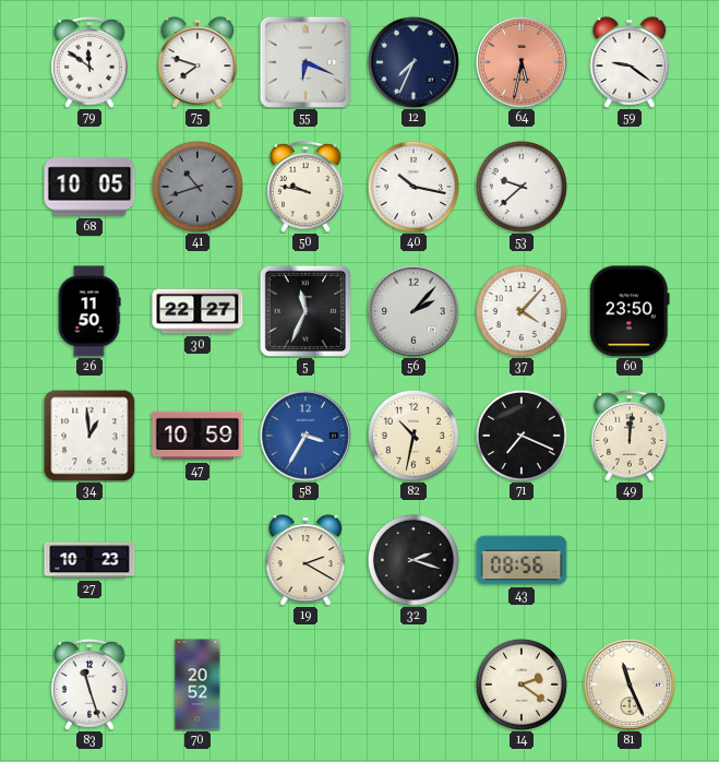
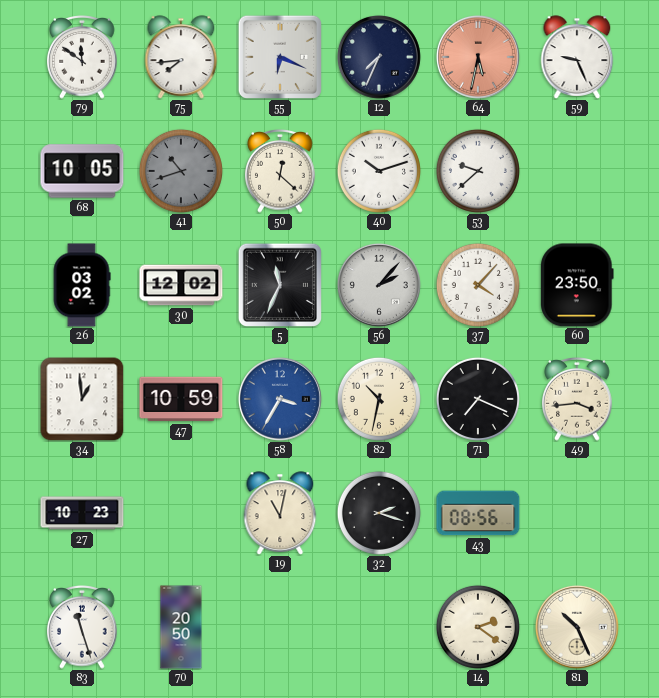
75: 7:48 -> 7:44
59: 9:21 -> 9:26
50: 9:47 -> 12:22
40: 10:17 -> 10:12
26: 11:50 -> 03:02
30: 22:27 -> 12:02
49: 12:01 -> 3:44
19: 2:20 -> 11:02
70: 20:52 -> 20:50
81: 11:26 -> 10:26
